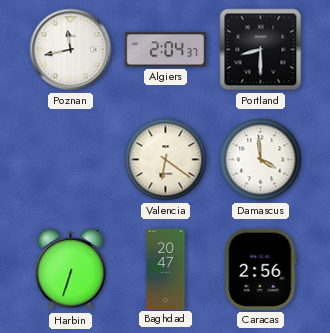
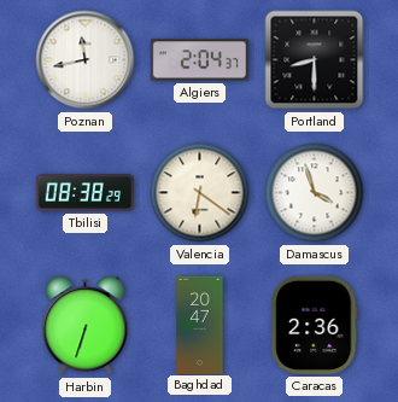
Tbilisi: none -> 08:38
Damascus: 3:59 -> 3:57
Caracas: 2:56 -> 2:36
